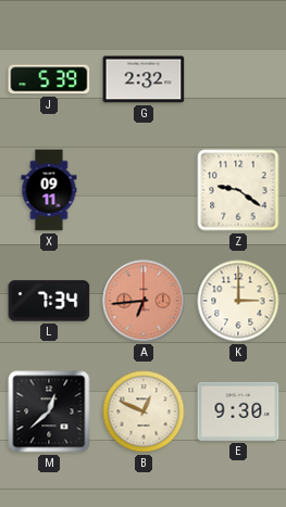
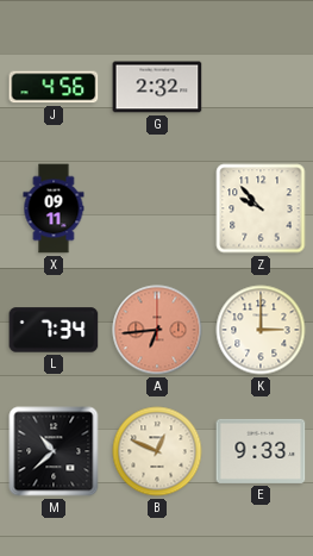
J: 5:39 -> 4:56
Z: 9:21 -> 9:53
M: 12:38 -> 10:38
E: 9:30 -> 9:33
